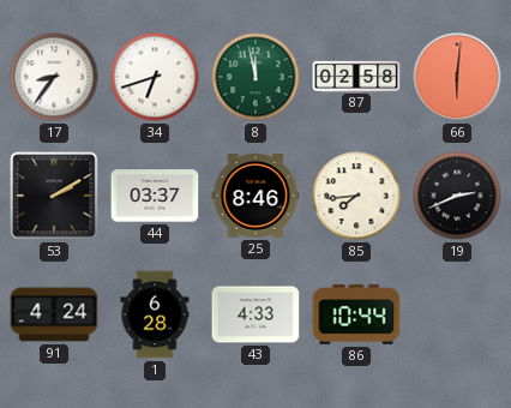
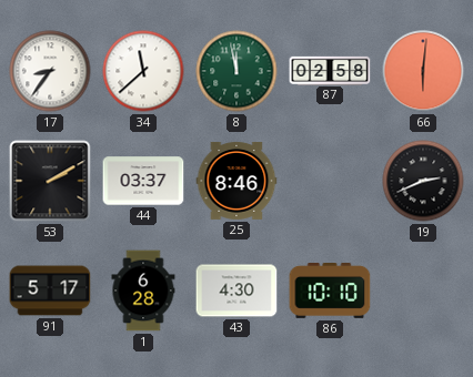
34: 6:42 -> 11:38
85: 7:44 -> none
91: 4:24 -> 5:17
43: 4:33 -> 4:30
86: 10:44 -> 10:10
